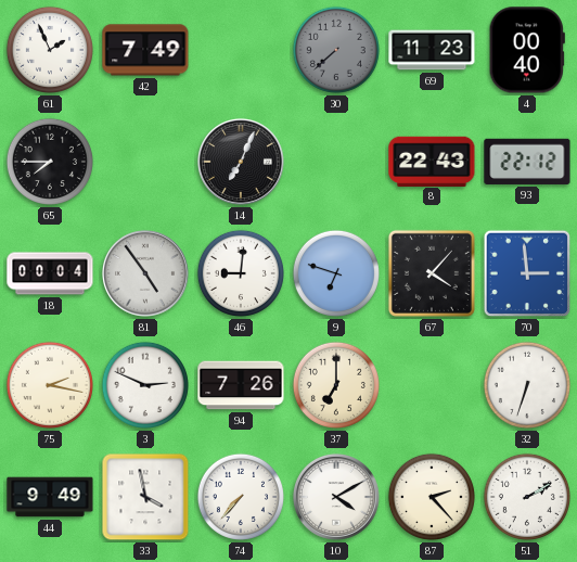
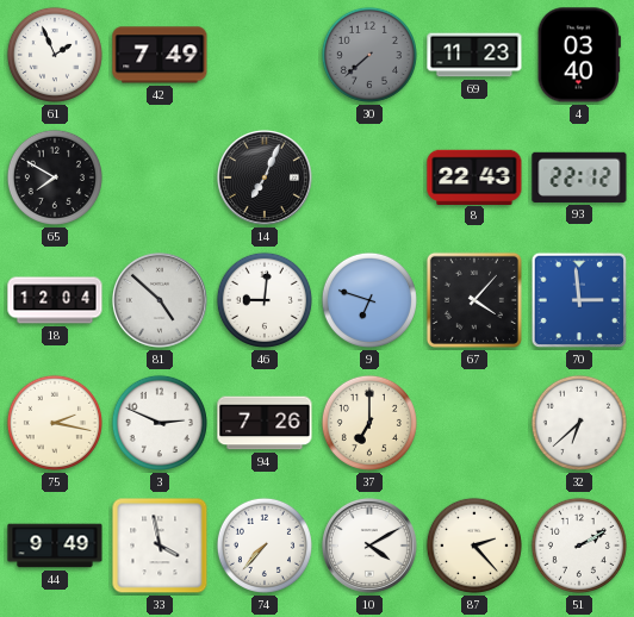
4: 00:40 -> 03:40
65: 7:45 -> 7:50
18: 00:04 -> 12:04
81: 4:54 -> 4:52
32: 6:33 -> 6:38
